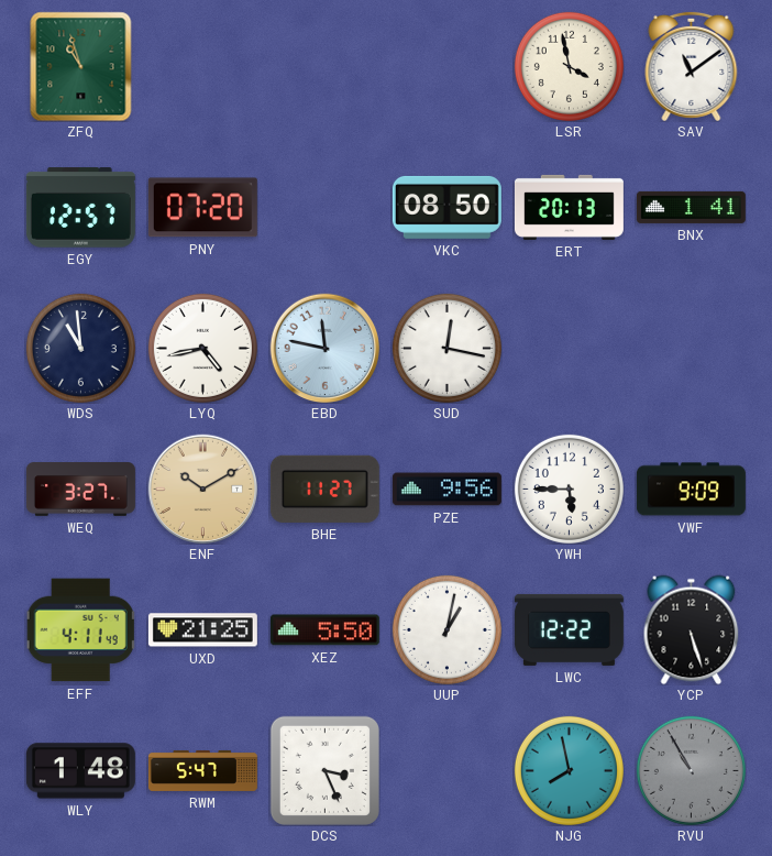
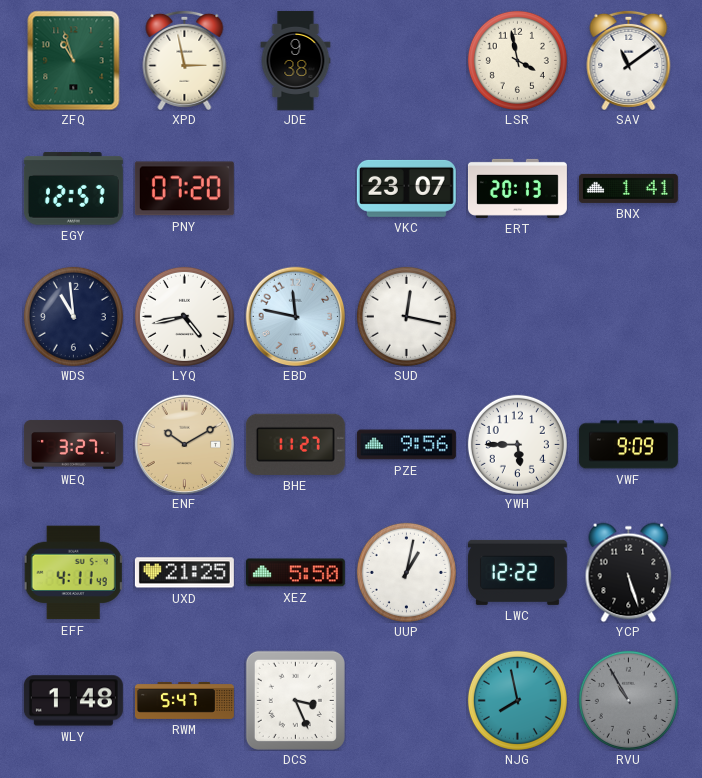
XPD: none -> 2:58
JDE: none -> 9:38
VKC: 08:50 -> 23:07
